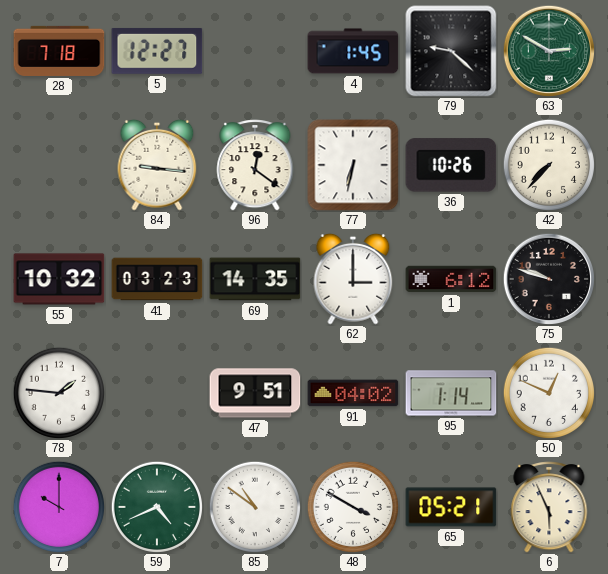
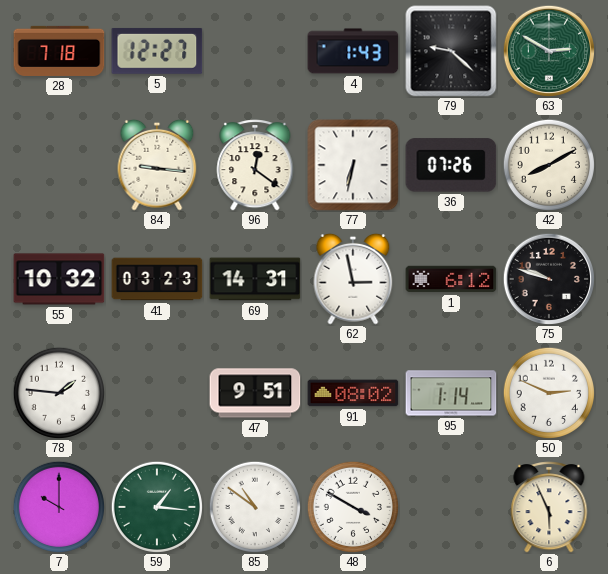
4: 1:45 -> 1:43
36: 10:26 -> 07:26
42: 7:37 -> 8:10
69: 14:35 -> 14:31
62: 3:00 -> 2:58
91: 04:02 -> 08:02
50: 12:49 -> 2:49
59: 4:41 -> 1:16
65: 05:21 -> none
